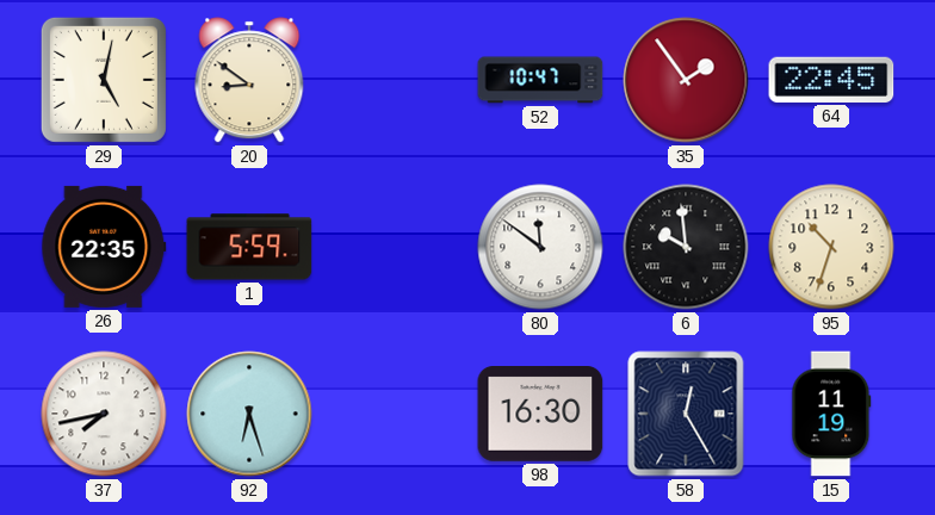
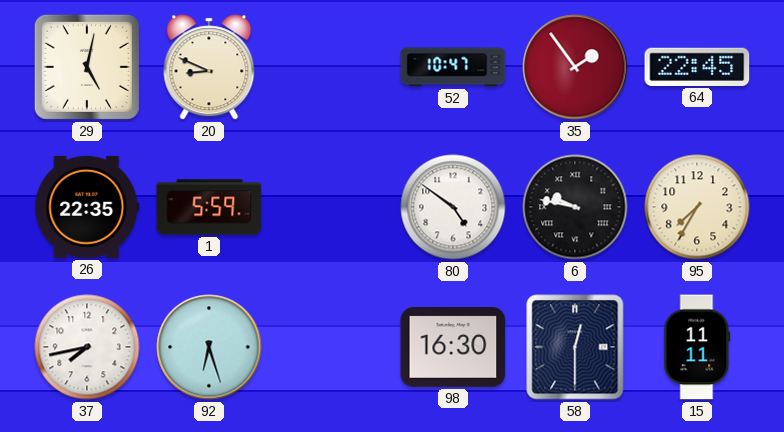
20: 8:51 -> 8:49
80: 11:51 -> 4:51
6: 9:59 -> 9:47
95: 10:33 -> 7:35
58: 12:25 -> 12:30
15: 11:19 -> 11:11
